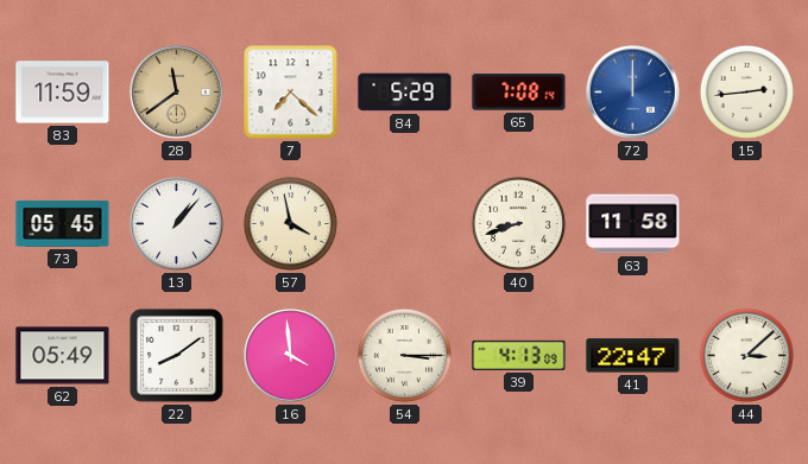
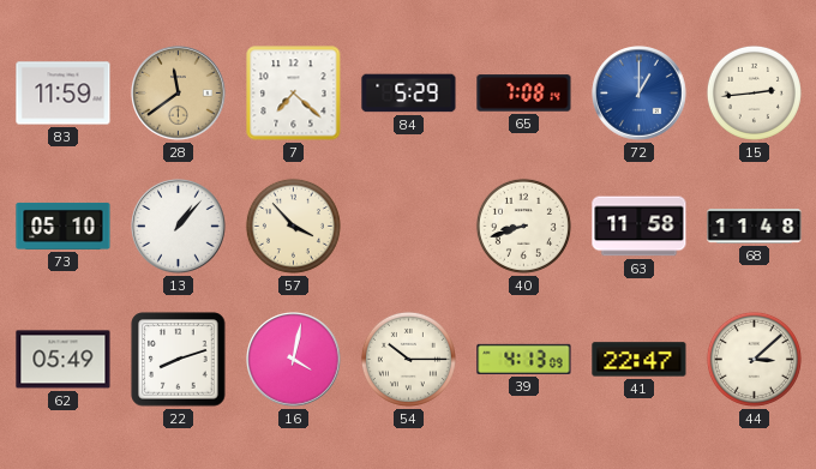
72: 12:00 -> 1:00
73: 05:45 -> 05:10
57: 3:58 -> 3:53
68: none -> 11:48
22: 8:09 -> 8:12
16: 3:59 -> 4:02
54: 3:15 -> 10:15
